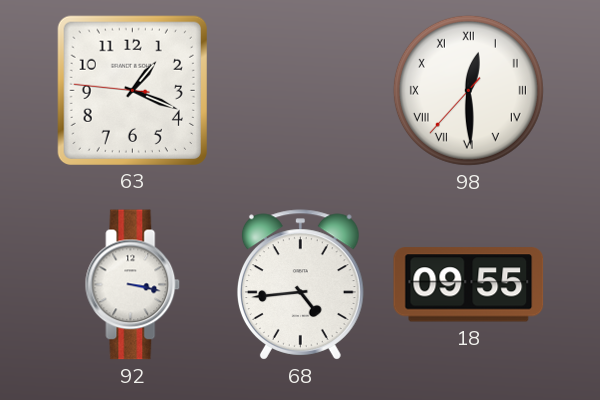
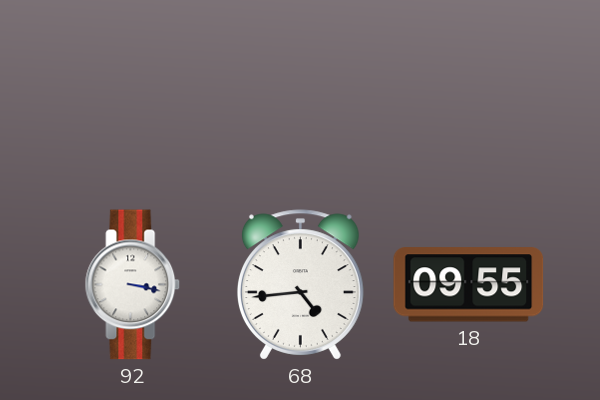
63: 1:18 -> none
98: 12:29 -> none
